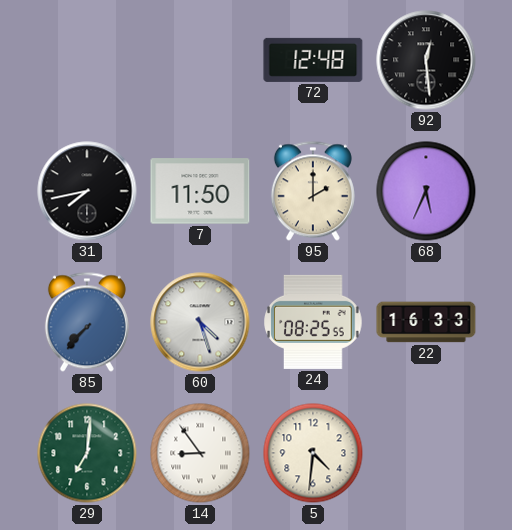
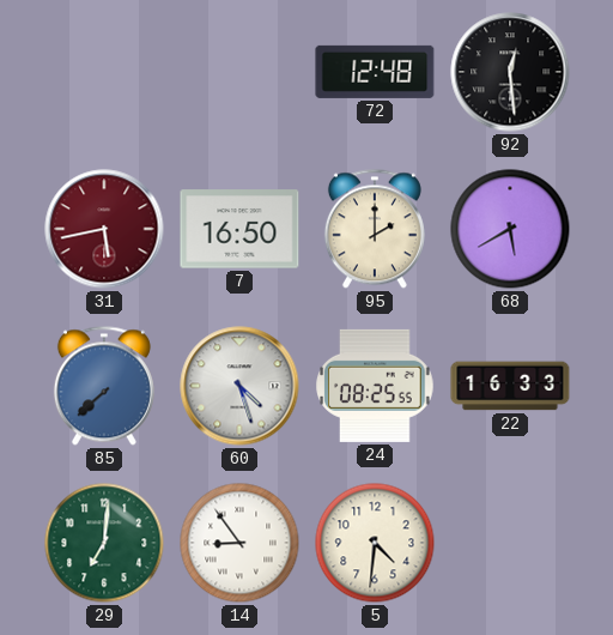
31: 7:43 -> 5:43
31 dial: black -> burgundy
7: 11:50 -> 16:50
68: 5:34 -> 5:40
85: 7:37 -> 7:38
